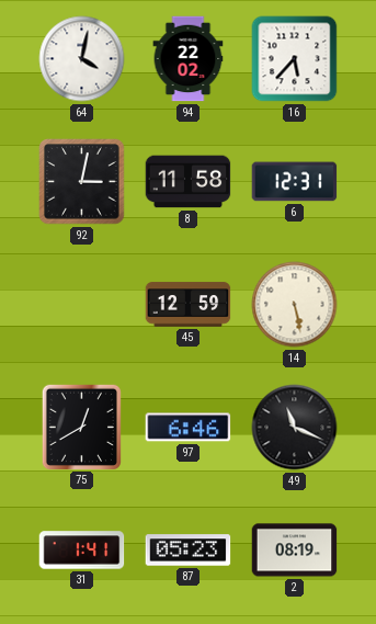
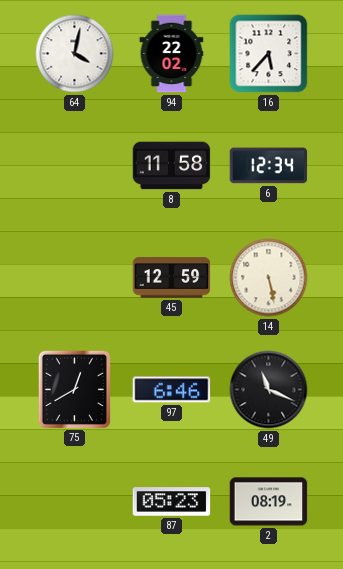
92: 3:02 -> none
6: 12:31 -> 12:34
31: 1:41 -> none
